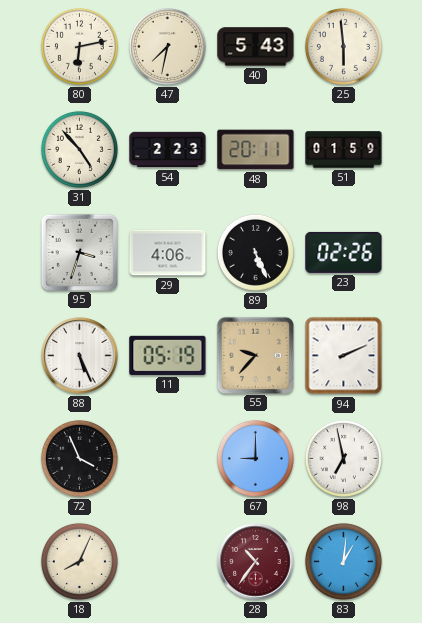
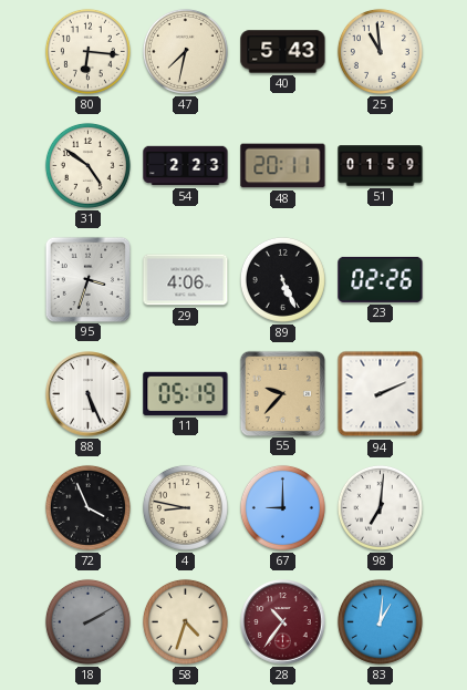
80: 6:13 -> 6:16
25: 5:59 -> 10:59
31: 4:53 -> 4:51
4: none -> 8:47
98: 6:58 -> 7:01
18: 8:04 -> 2:10
18 dial: cream -> grey
58: none -> 4:33
